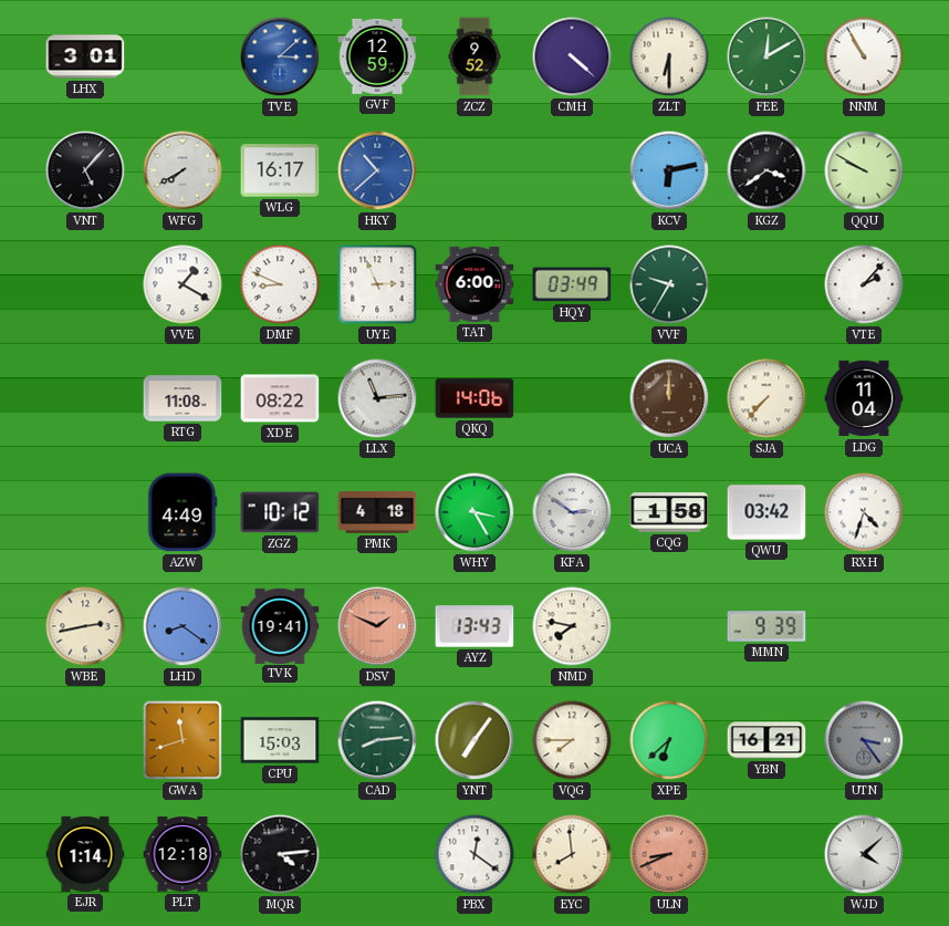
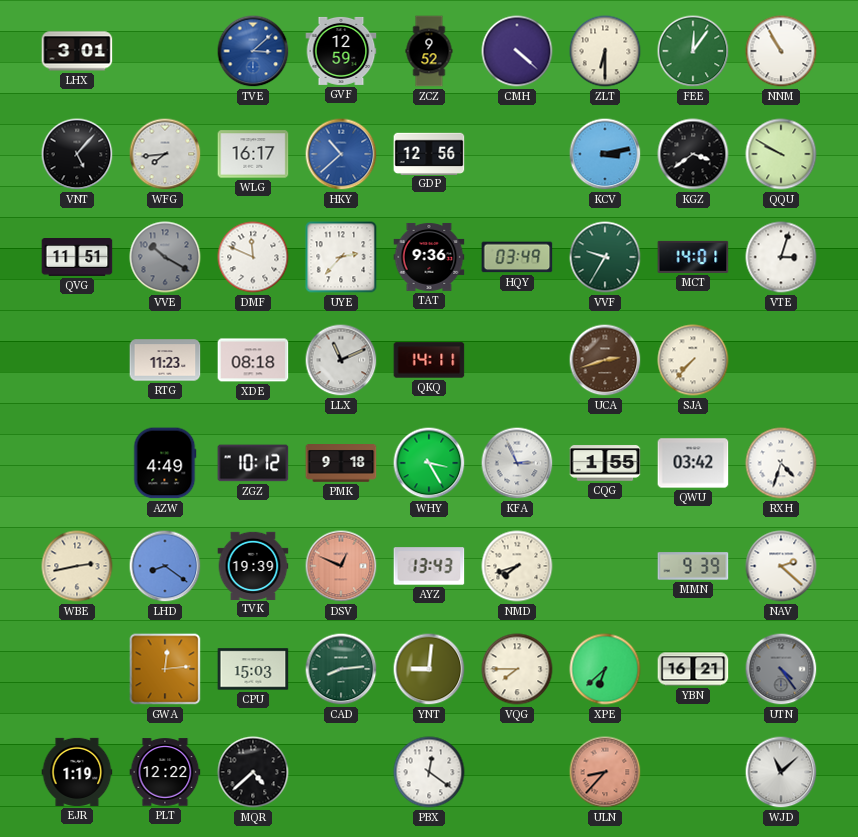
FEE: 12:10 -> 12:06
WFG: 7:40 -> 7:44
GDP: none -> 12:56
KCV: 6:13 -> 3:13
QVG: none -> 11:51
VVE: 1:20 -> 10:20
VVE dial: white -> grey
DMF: 8:49 -> 11:49
UYE: 2:56 -> 2:37
TAT: 6:00 -> 9:36
MCT: none -> 14:01
VTE: 2:07 -> 3:03
RTG: 11:08 -> 11:23
XDE: 08:22 -> 08:18
LLX: 11:14 -> 11:11
QKQ: 14:06 -> 14:11
UCA: 12:00 -> 2:42
LDG: 11:04 -> none
PMK: 4:18 -> 9:18
KFA: 2:51 -> 2:56
CQG: 1:58 -> 1:55
TVK: 19:41 -> 19:39
DSV: 1:49 -> 12:49
NMD: 7:47 -> 7:42
NAV: none -> 2:22
GWA: 11:42 -> 12:14
YNT: 7:06 -> 9:01
UTN: 3:24 -> 4:24
EJR: 1:14 -> 1:19
PLT: 12:18 -> 12:22
MQR: 4:14 -> 4:38
EYC: 7:59 -> none
ULN: 8:41 -> 8:37
WJD: 4:08 -> 11:08
